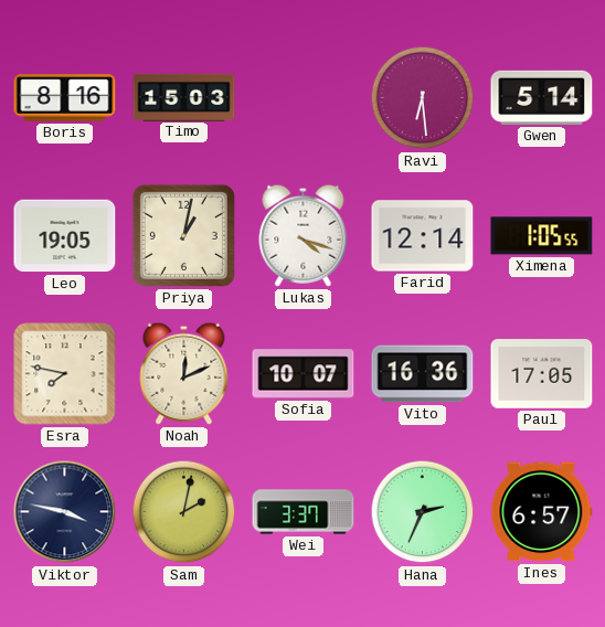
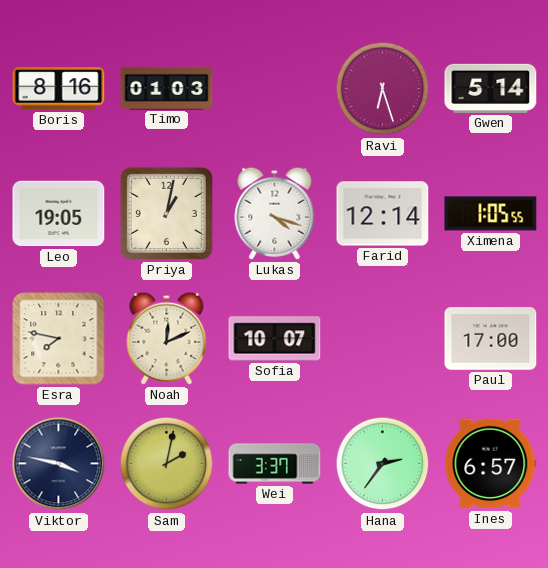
Timo: 15:03 -> 01:03
Ravi: 6:29 -> 6:27
Vito: 16:36 -> none
Paul: 17:05 -> 17:00
Hana: 2:34 -> 2:36
